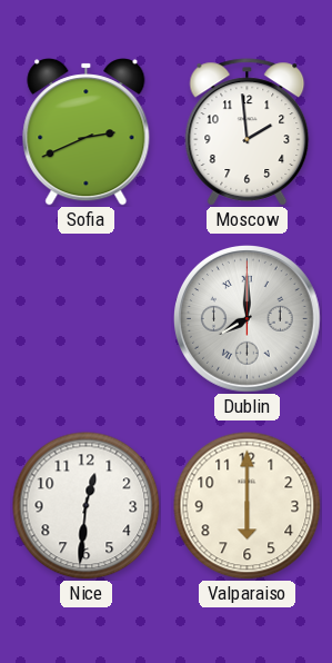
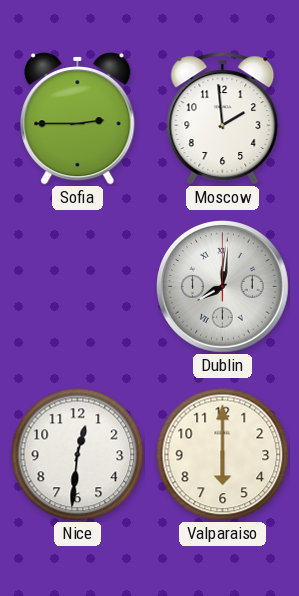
Sofia: 2:41 -> 2:45
Dublin: 8:00 -> 8:01
